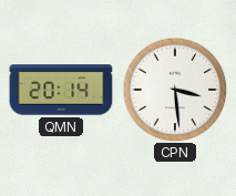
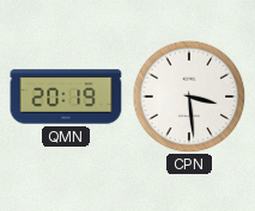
QMN: 20:14 -> 20:19
